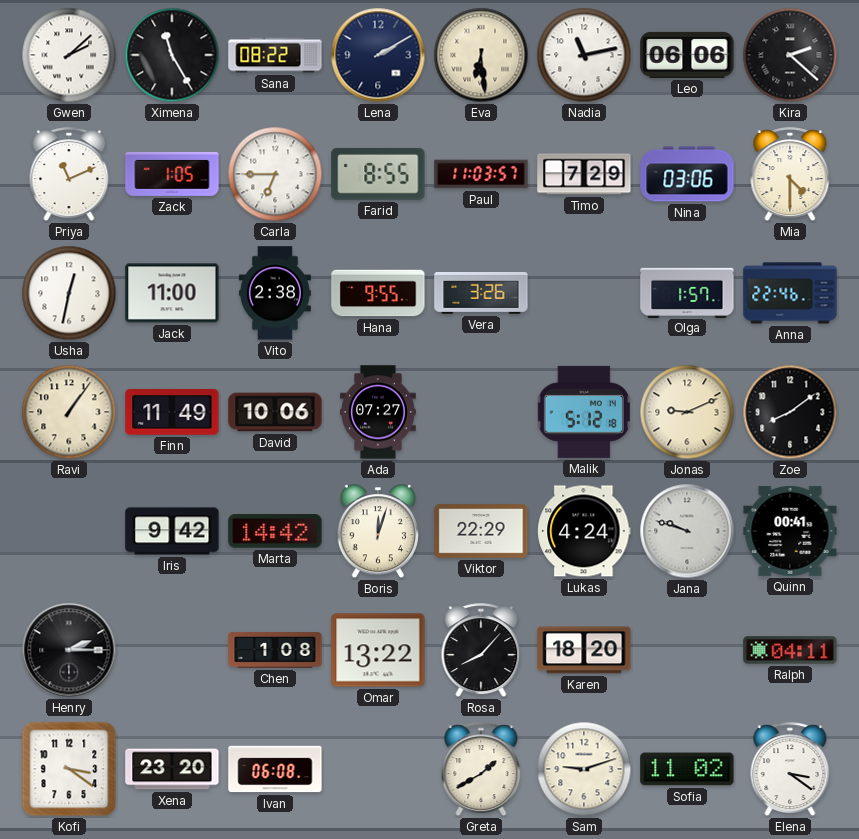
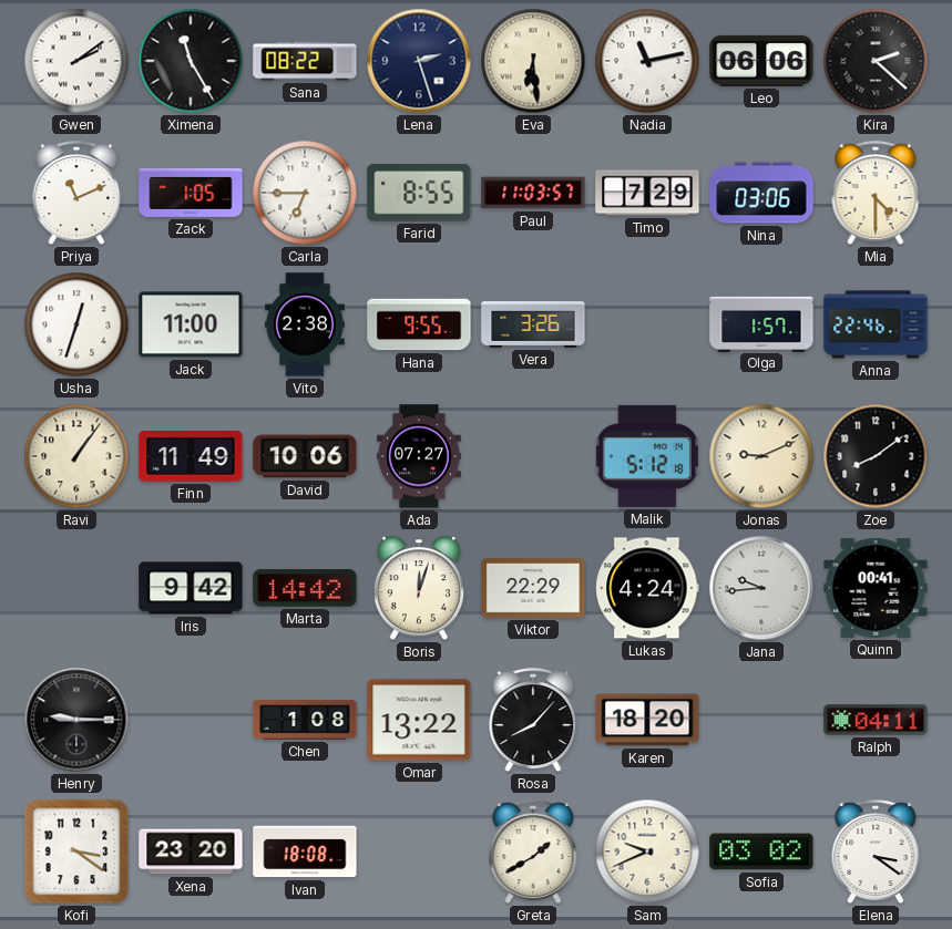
Gwen: 2:08 -> 2:09
Lena: 2:10 -> 2:27
Usha: 12:32 -> 12:33
Jana: 9:48 -> 9:44
Henry: 2:15 -> 9:15
Ivan: 06:08 -> 18:08
Sam: 9:12 -> 9:41
Sofia: 11:02 -> 03:02
